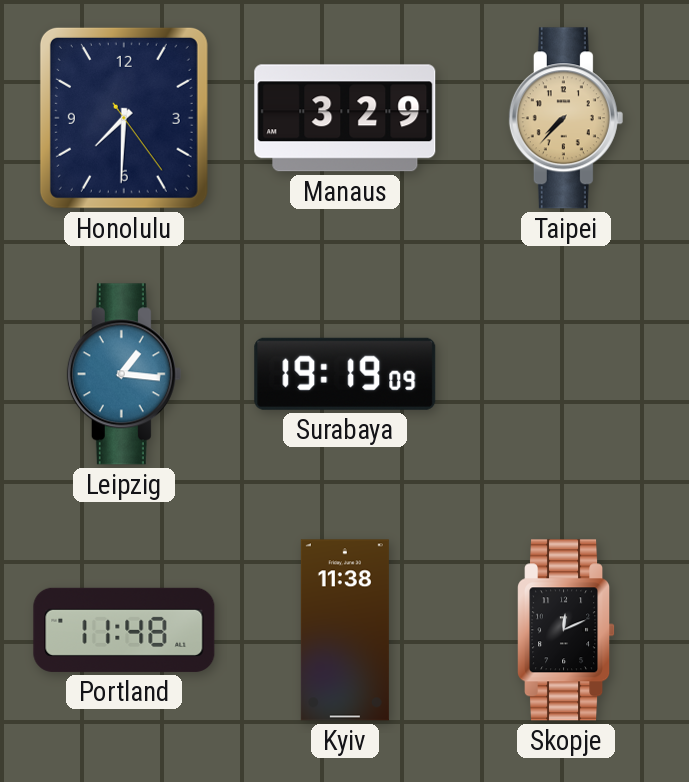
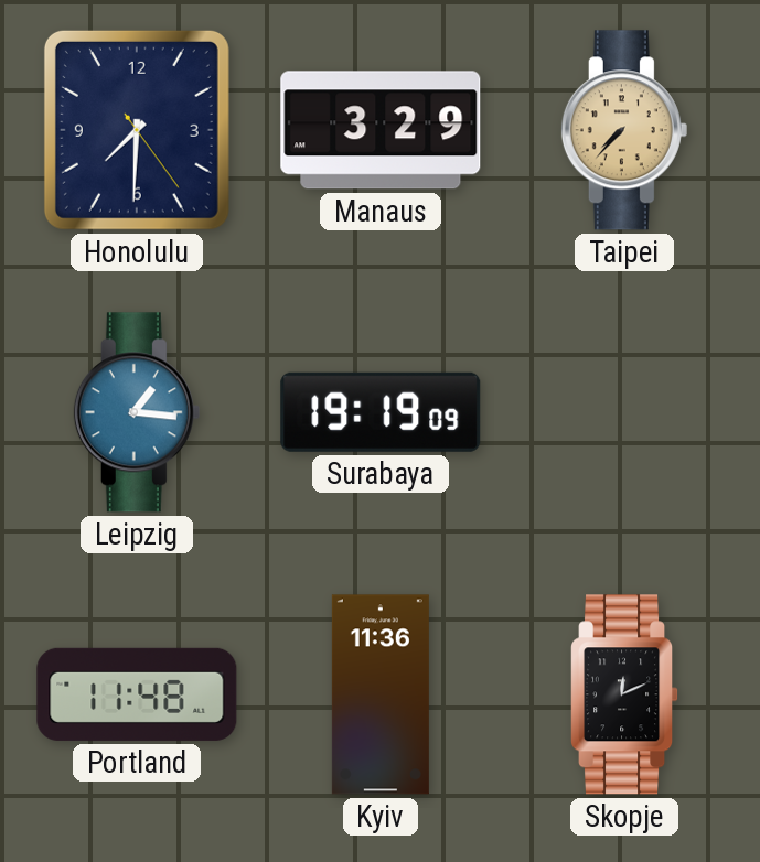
Kyiv: 11:38 -> 11:36
